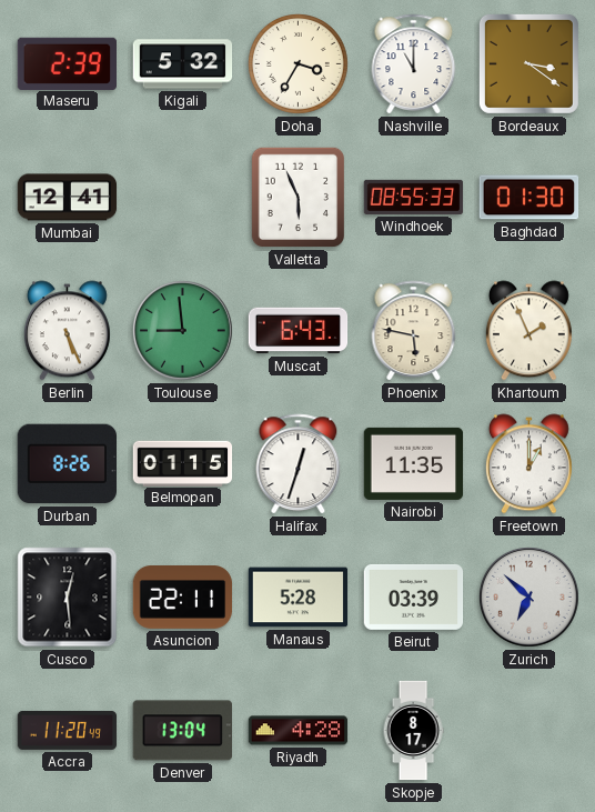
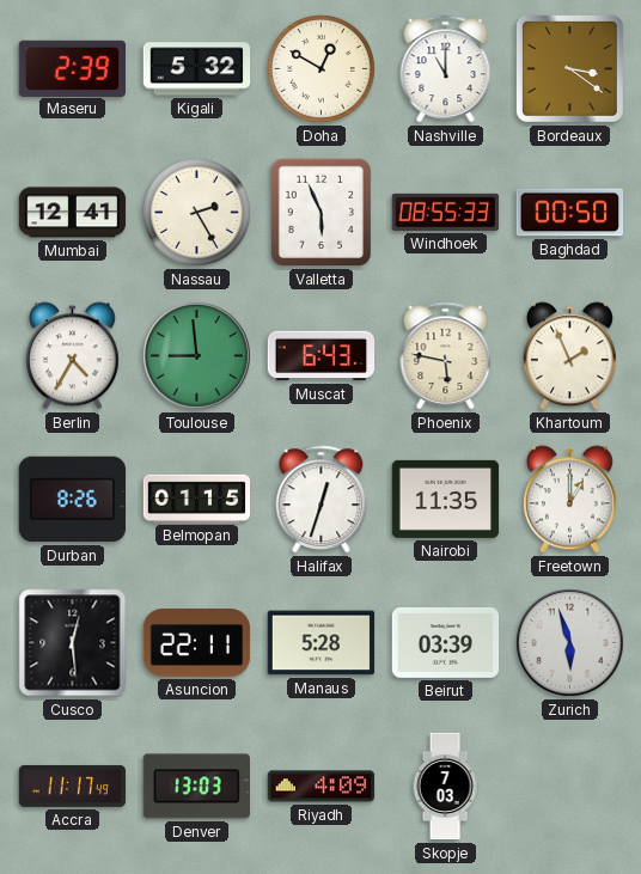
Doha: 3:35 -> 12:50
Nassau: none -> 2:25
Baghdad: 01:30 -> 00:50
Berlin: 5:26 -> 4:35
Zurich: 6:52 -> 5:57
Accra: 11:20 -> 11:17
Denver: 13:04 -> 13:03
Riyadh: 4:28 -> 4:09
Skopje: 8:17 -> 7:03
